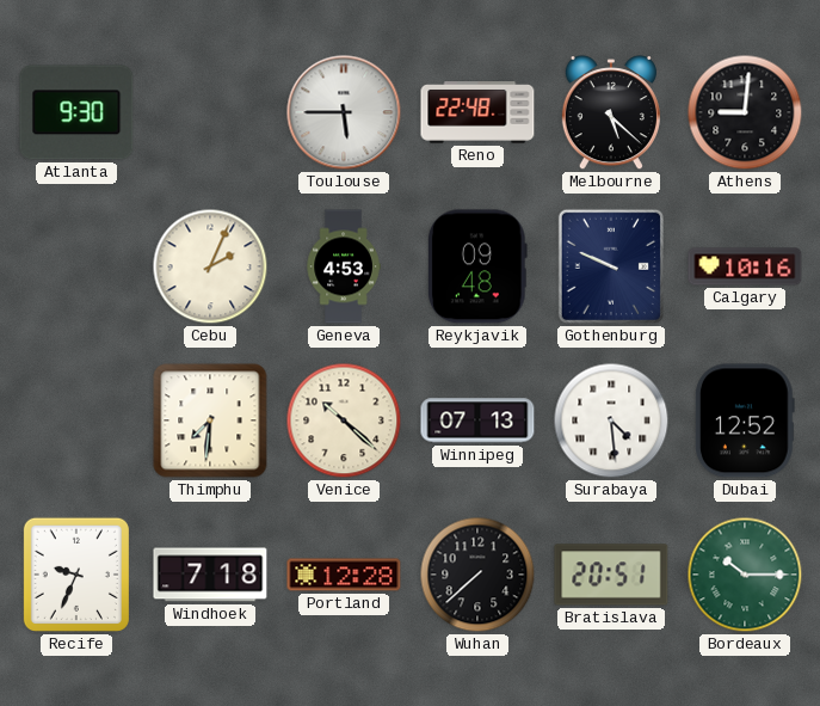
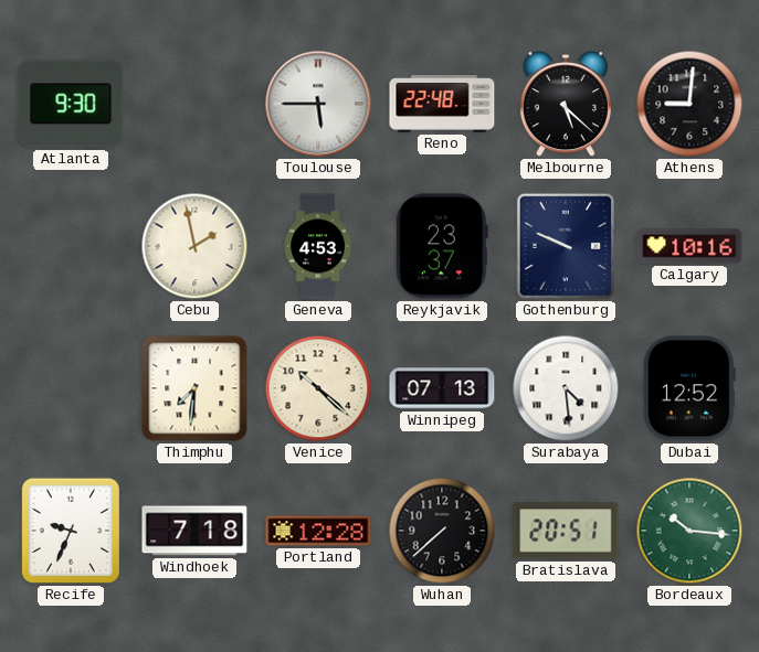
Cebu: 2:04 -> 1:58
Reykjavik: 09:48 -> 23:37
Bordeaux: 10:15 -> 10:16
